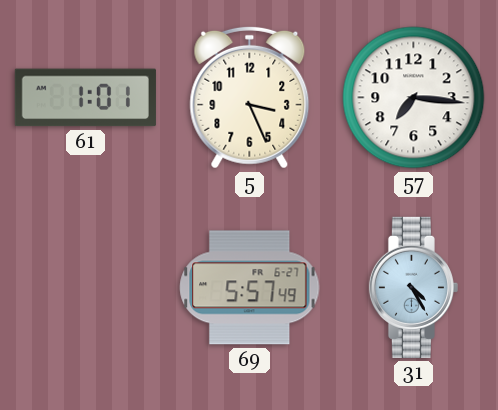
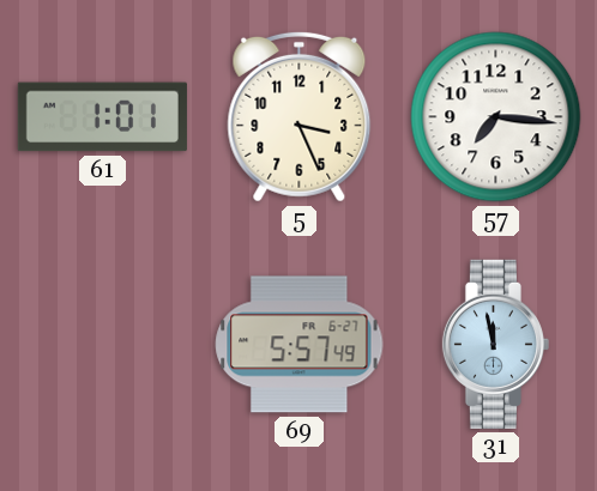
31: 4:25 -> 11:58
